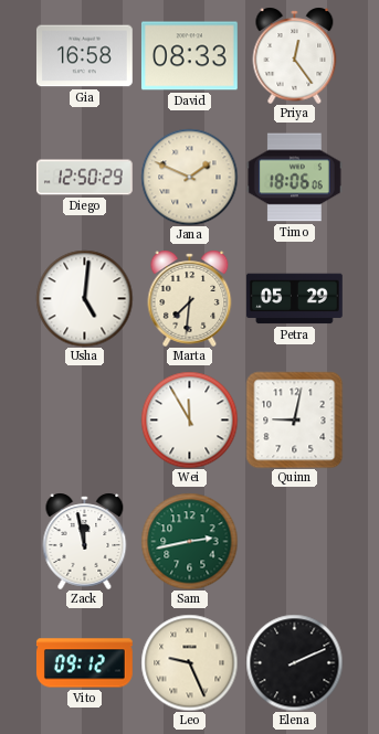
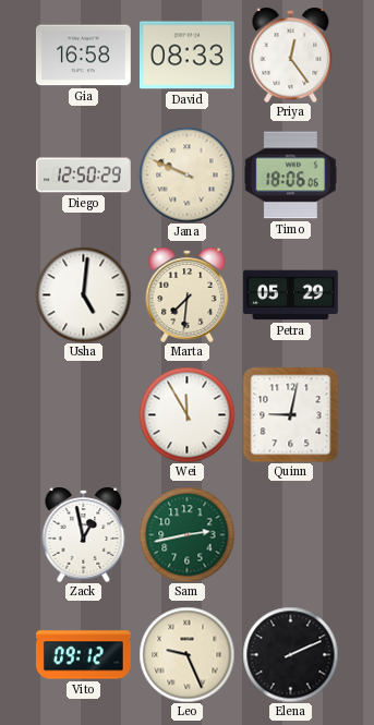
Jana: 1:49 -> 9:49
Zack: 11:58 -> 12:58
